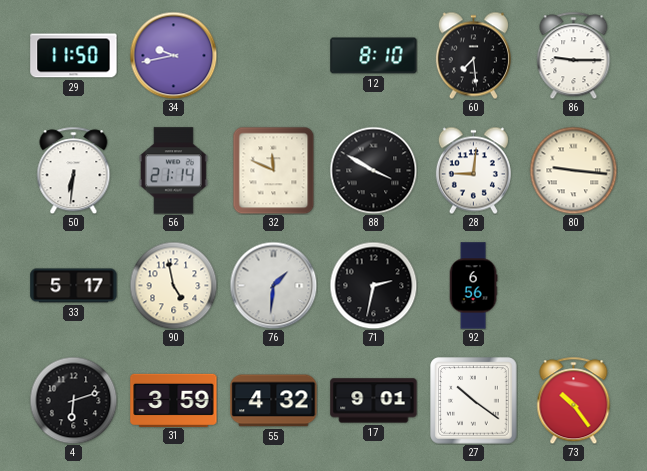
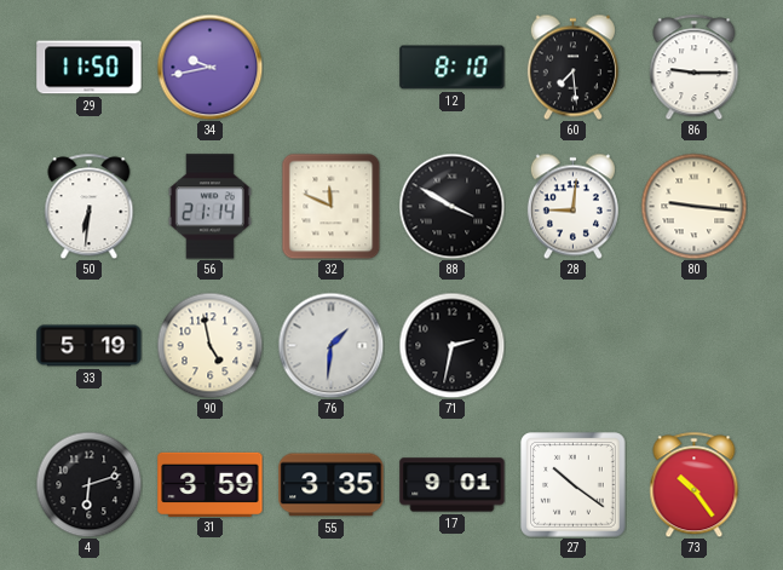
33: 5:17 -> 5:19
92: 6:56 -> none
55: 4:32 -> 3:35
